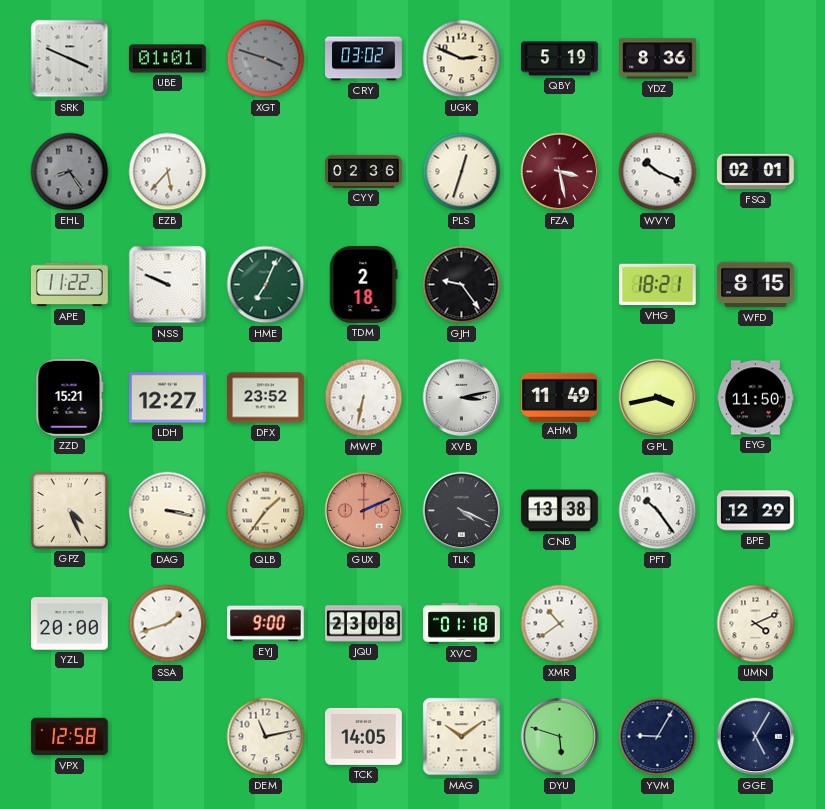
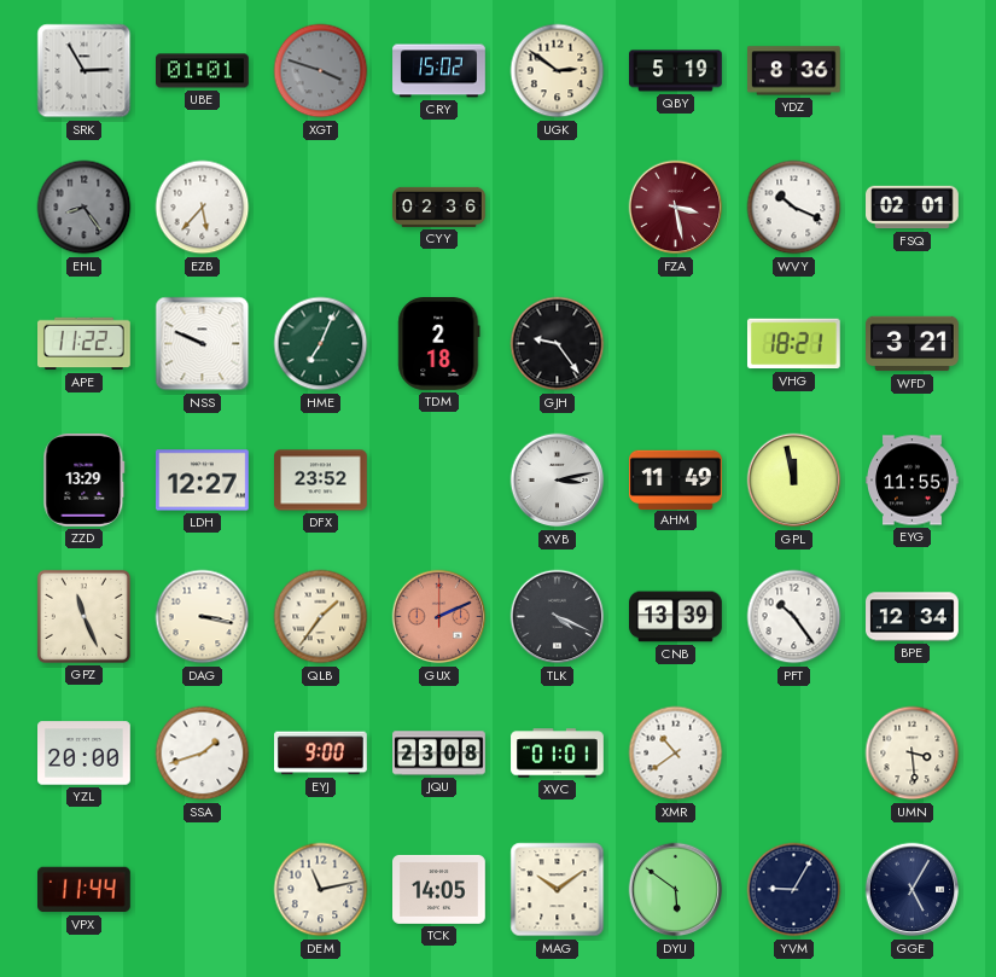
SRK: 3:49 -> 2:55
CRY: 03:02 -> 15:02
UGK: 2:49 -> 2:51
PLS: 12:33 -> none
WFD: 8:15 -> 3:21
ZZD: 15:21 -> 13:29
MWP: 6:32 -> none
GPL: 3:43 -> 11:58
EYG: 11:50 -> 11:55
GPZ: 4:26 -> 11:26
CNB: 13:38 -> 13:39
BPE: 12:29 -> 12:34
XVC: 01:18 -> 01:01
UMN: 4:11 -> 3:29
VPX: 12:58 -> 11:44
DYU: 5:48 -> 5:51
